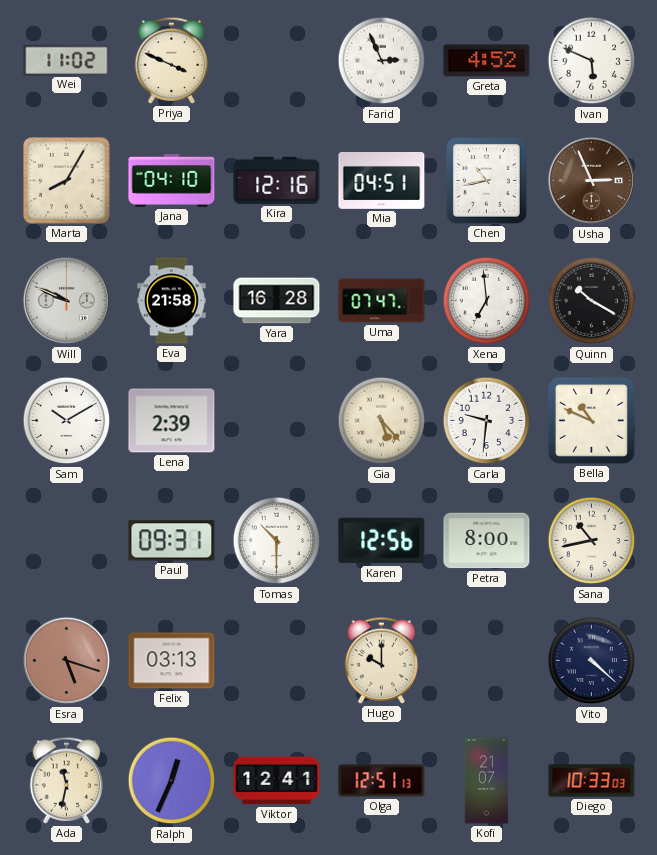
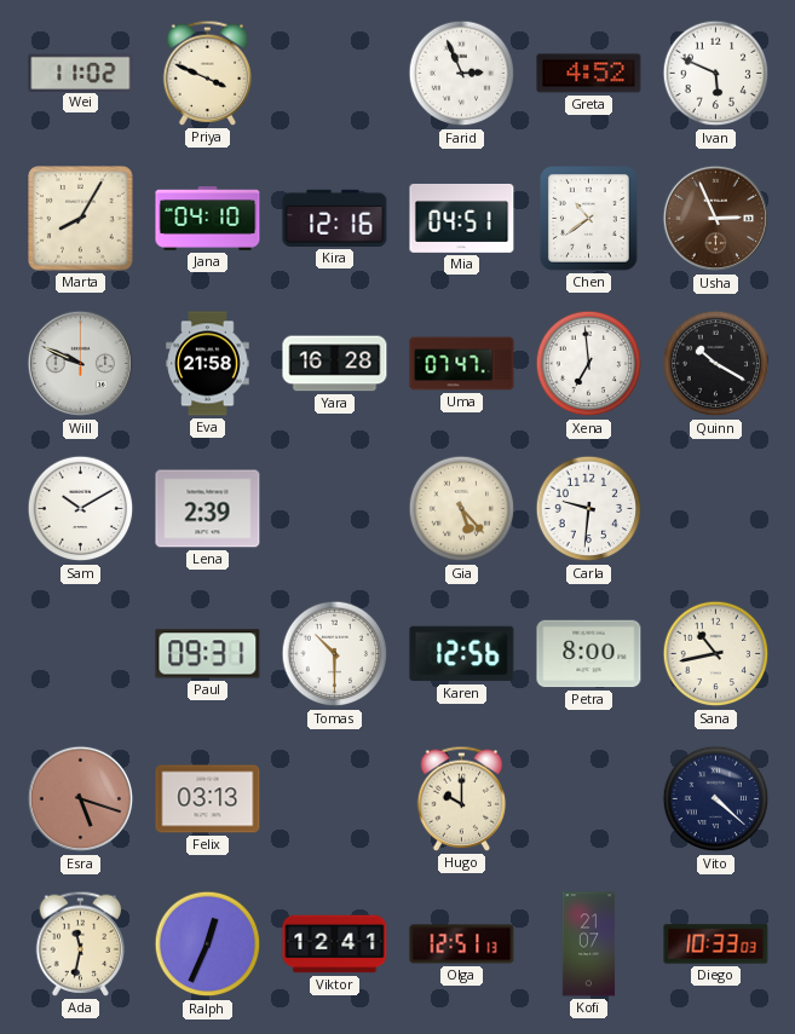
Chen: 10:43 -> 10:39
Bella: 10:49 -> none
